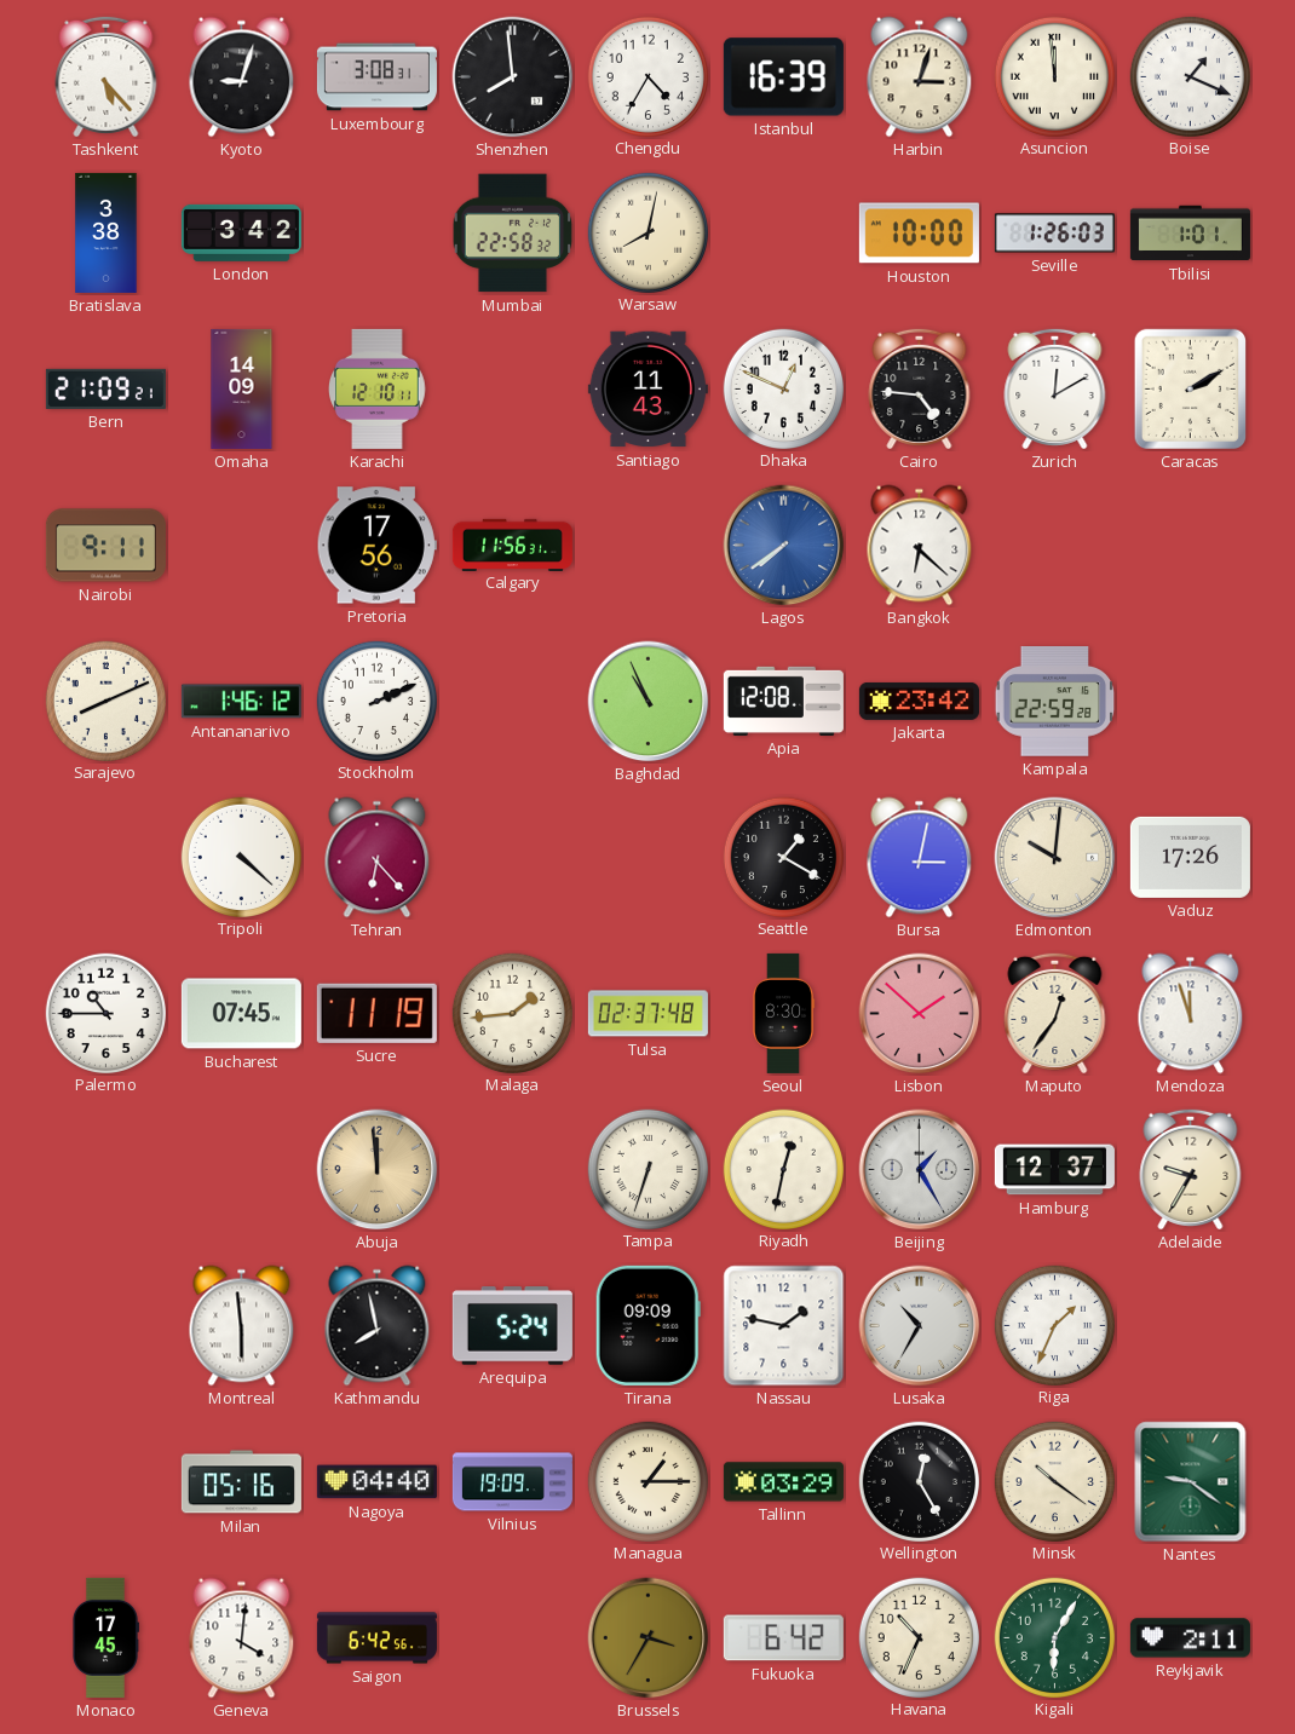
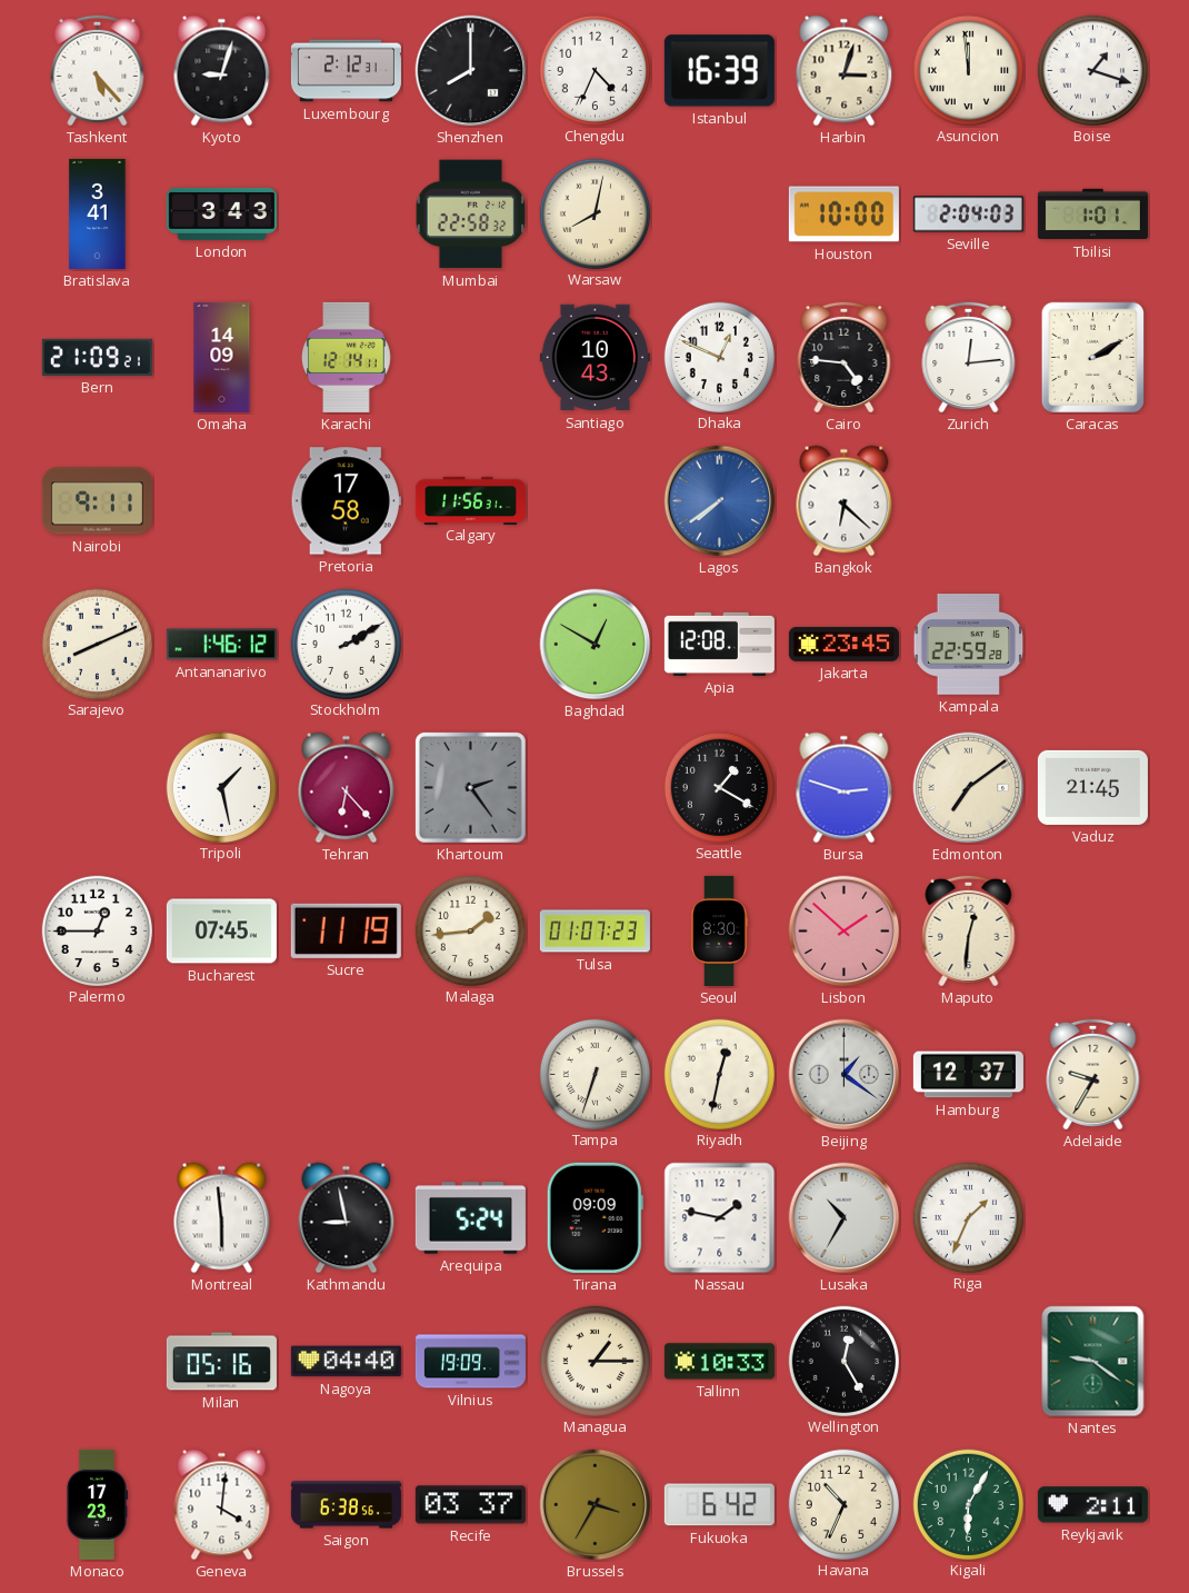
Luxembourg: 3:08 -> 2:12
Shenzhen: 7:59 -> 8:00
Chengdu: 4:35 -> 4:34
Boise: 1:19 -> 1:18
Bratislava: 3:38 -> 3:41
London: 3:42 -> 3:43
Seville: 1:26 -> 2:04
Karachi: 12:10 -> 12:14
Santiago: 11:43 -> 10:43
Zurich: 12:10 -> 12:14
Pretoria: 17:56 -> 17:58
Stockholm: 2:11 -> 2:10
Baghdad: 10:56 -> 12:50
Jakarta: 23:42 -> 23:45
Tripoli: 4:22 -> 1:28
Khartoum: none -> 2:24
Bursa: 3:02 -> 2:48
Edmonton: 10:01 -> 7:09
Vaduz: 17:26 -> 21:45
Palermo: 10:45 -> 12:45
Tulsa: 02:37 -> 01:07
Maputo: 12:36 -> 12:31
Mendoza: 11:57 -> none
Abuja: 11:59 -> none
Beijing: 1:25 -> 1:21
Kathmandu: 7:58 -> 8:58
Tallinn: 03:29 -> 10:33
Minsk: 10:21 -> none
Monaco: 17:45 -> 17:23
Saigon: 6:42 -> 6:38
Recife: none -> 03:37
